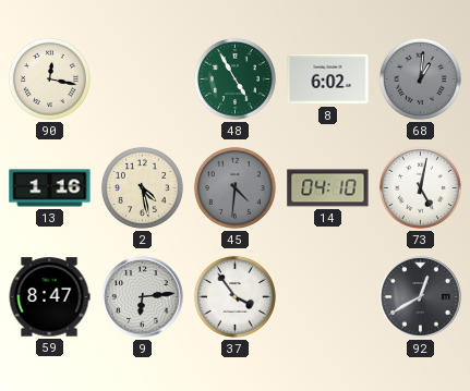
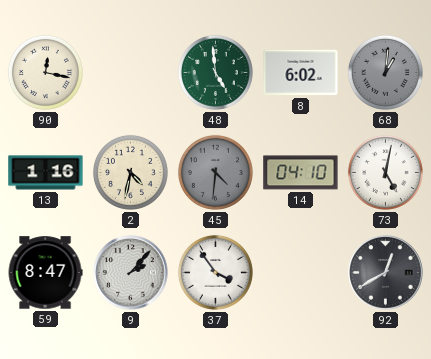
48: 4:55 -> 4:59
2: 4:28 -> 4:32
9: 6:14 -> 2:07
